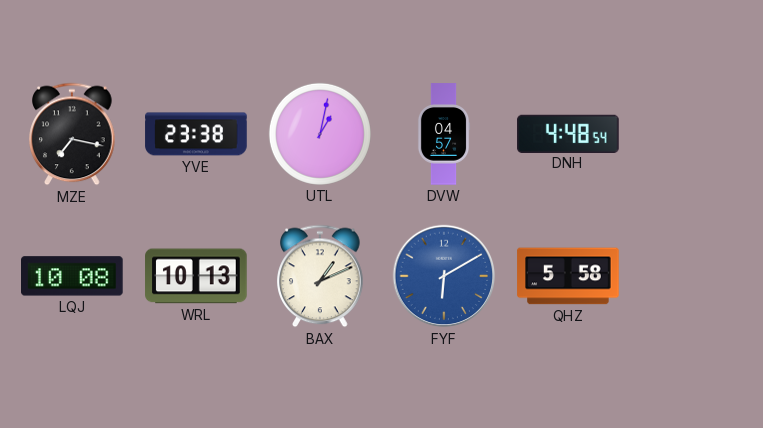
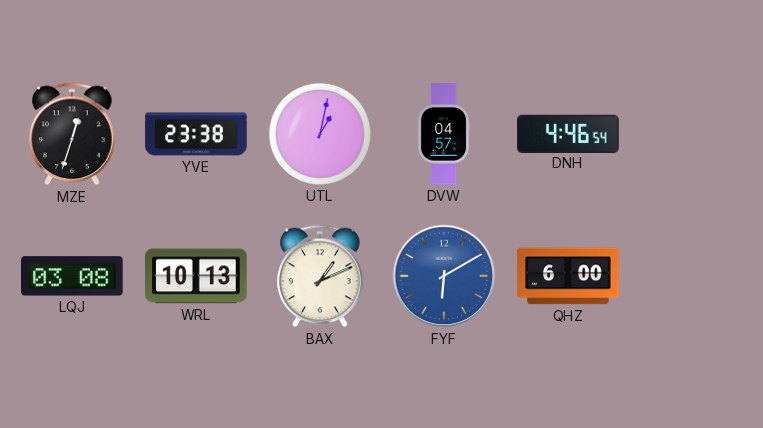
MZE: 7:17 -> 12:33
DNH: 4:48 -> 4:46
LQJ: 10:08 -> 03:08
QHZ: 5:58 -> 6:00
